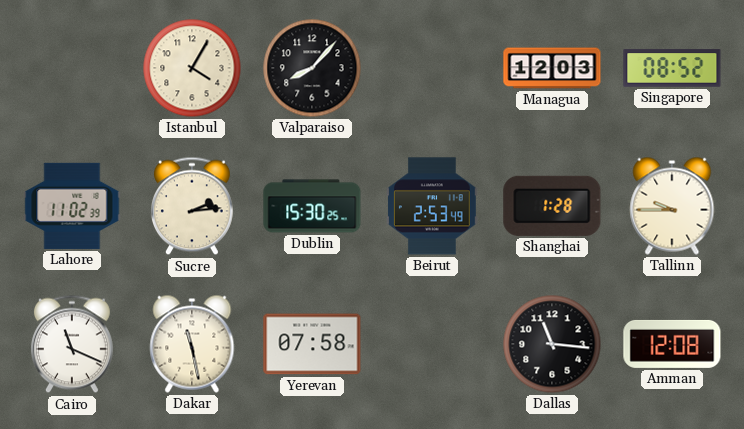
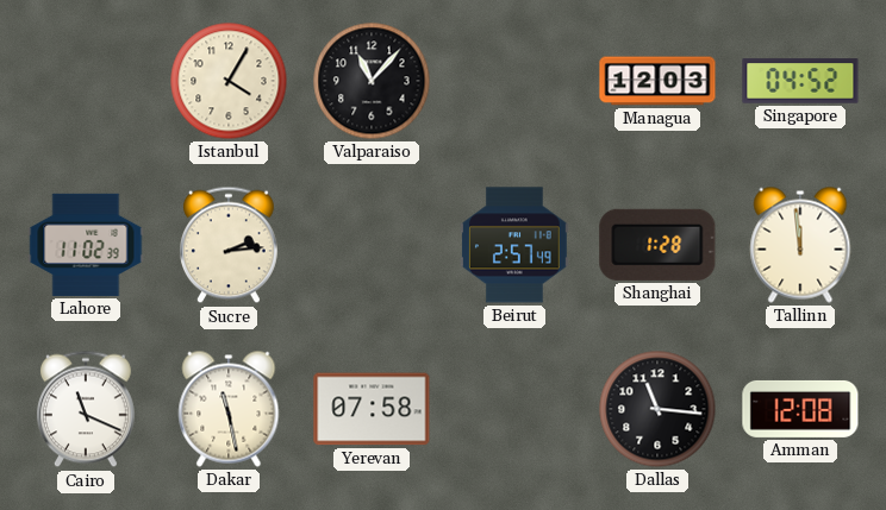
Valparaiso: 8:07 -> 11:07
Singapore: 08:52 -> 04:52
Dublin: 15:30 -> none
Beirut: 2:53 -> 2:57
Tallinn: 9:45 -> 11:59
